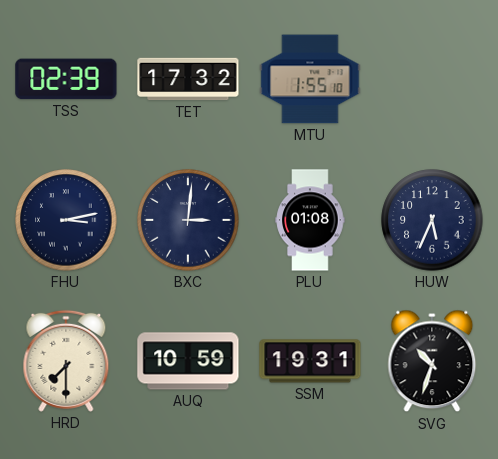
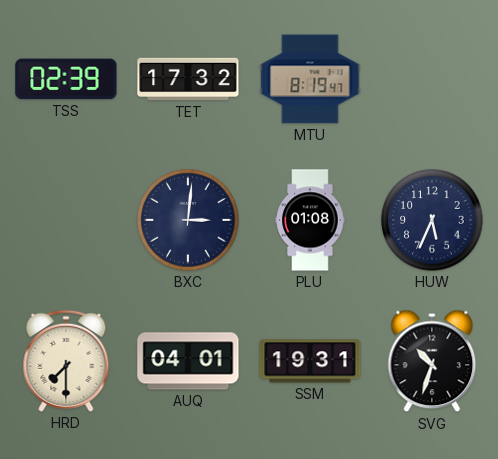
MTU: 1:55 -> 8:19
FHU: 3:13 -> none
AUQ: 10:59 -> 04:01
